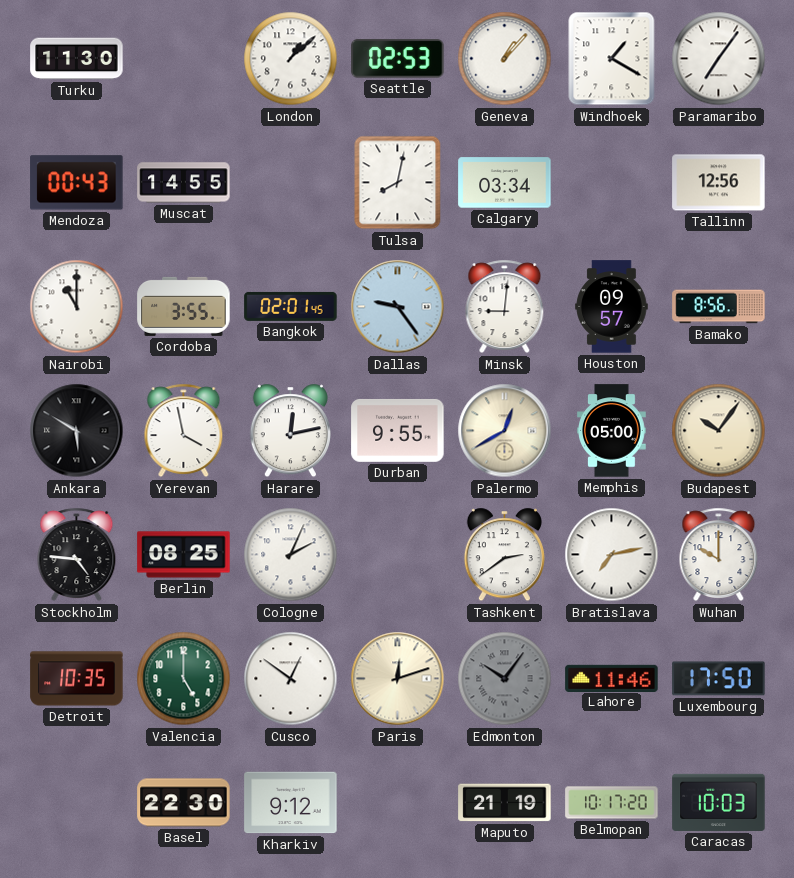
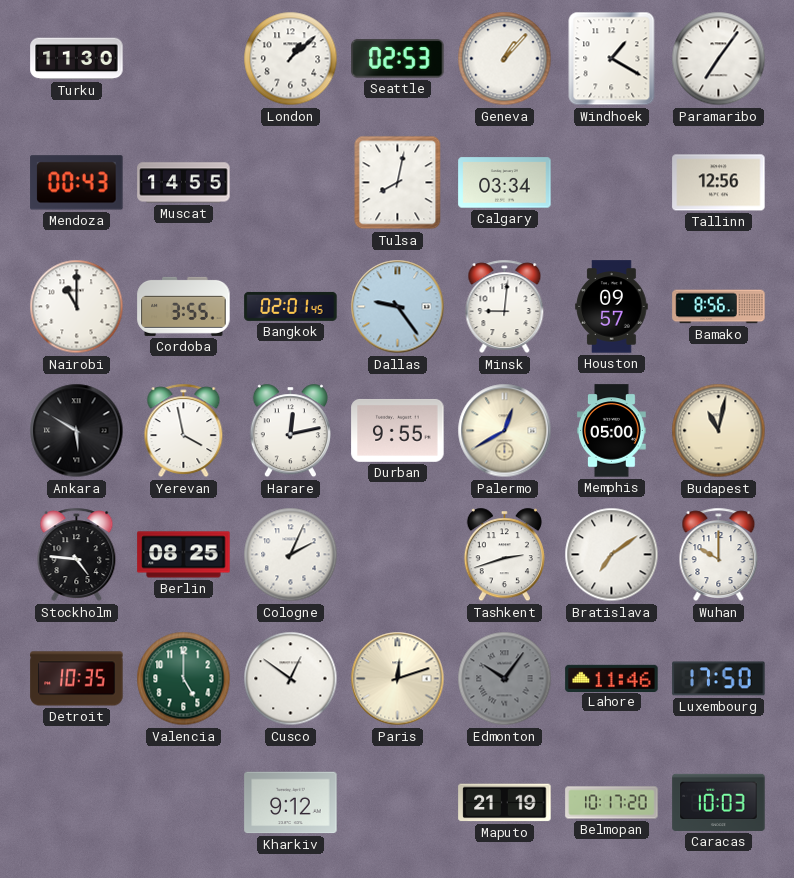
Budapest: 10:06 -> 11:02
Tashkent: 2:39 -> 2:42
Bratislava: 7:13 -> 7:09
Basel: 22:30 -> none
